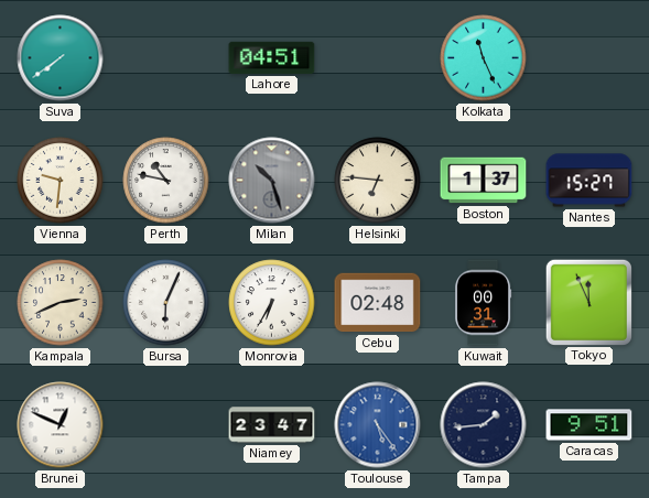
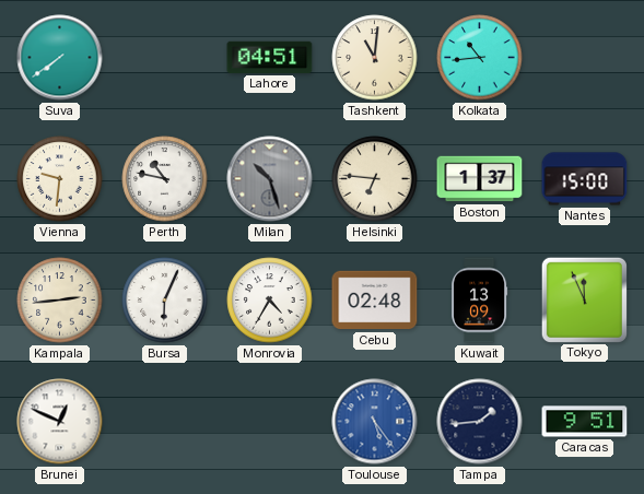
Tashkent: none -> 11:01
Kolkata: 11:26 -> 10:44
Nantes: 15:27 -> 15:00
Kampala: 2:41 -> 2:44
Monrovia: 6:35 -> 4:35
Kuwait: 00:31 -> 13:09
Niamey: 23:47 -> none
